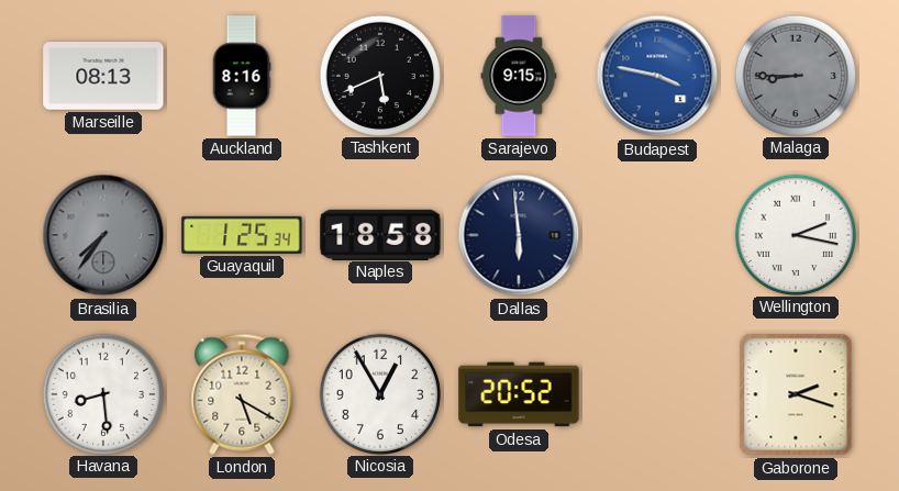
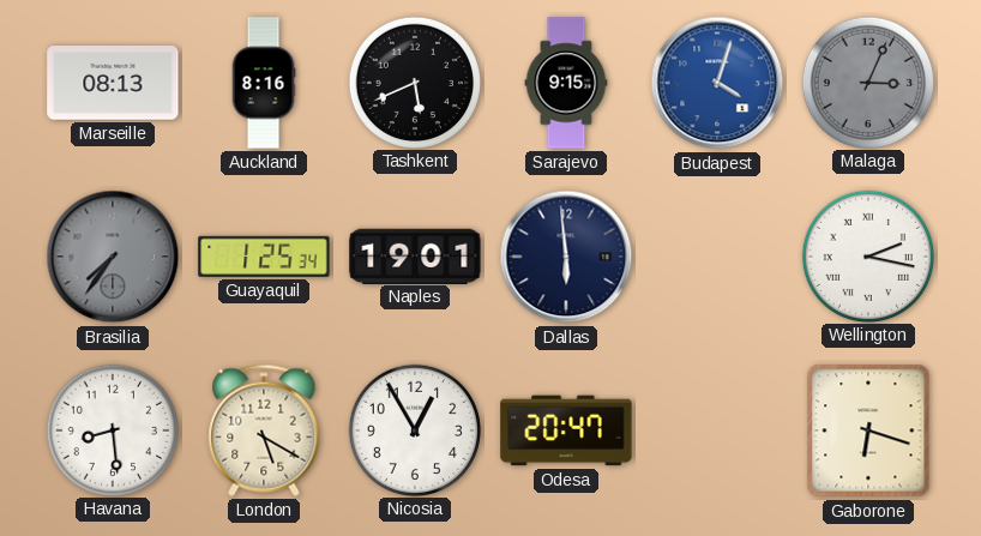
Budapest: 3:47 -> 4:03
Malaga: 8:45 -> 3:04
Naples: 18:58 -> 19:01
Odesa: 20:52 -> 20:47
Gaborone: 2:18 -> 6:18
